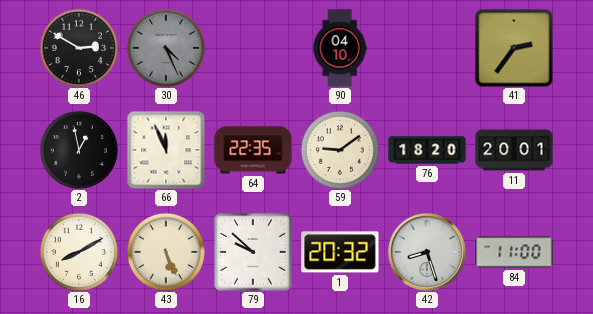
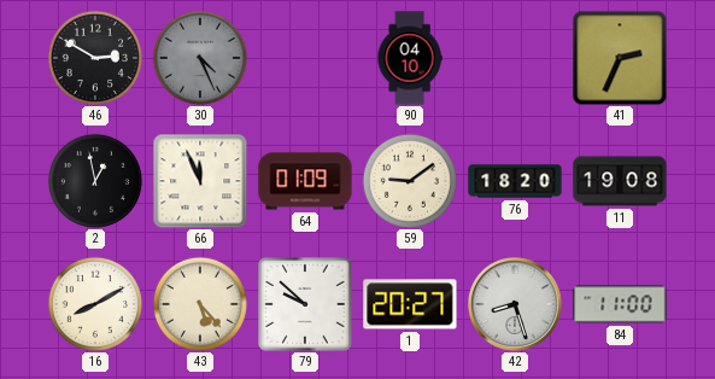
41: 2:36 -> 2:34
64: 22:35 -> 01:09
11: 20:01 -> 19:08
43: 5:26 -> 5:23
1: 20:32 -> 20:27
